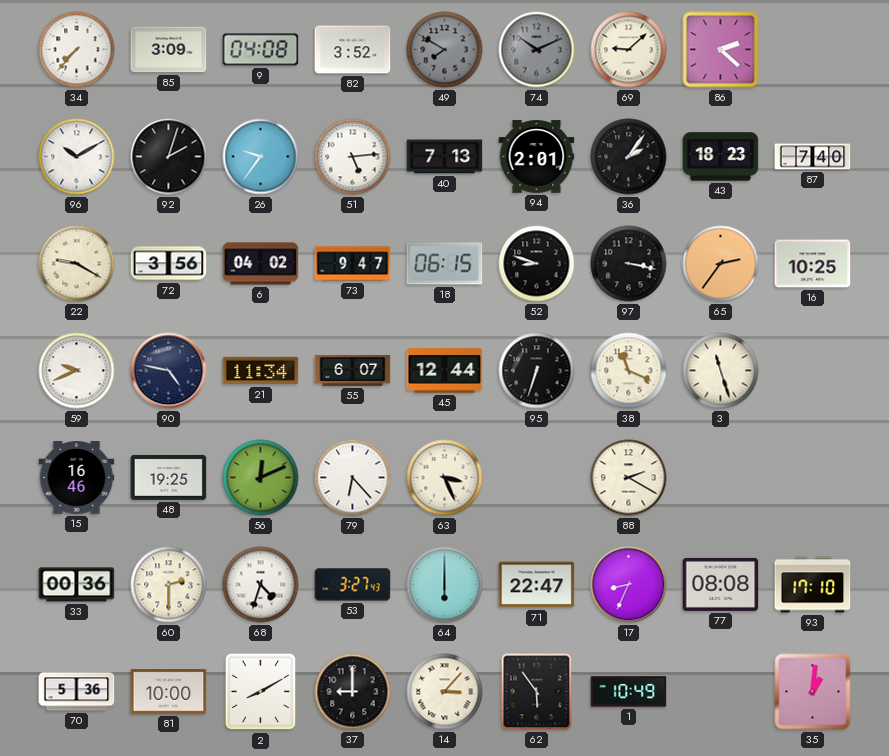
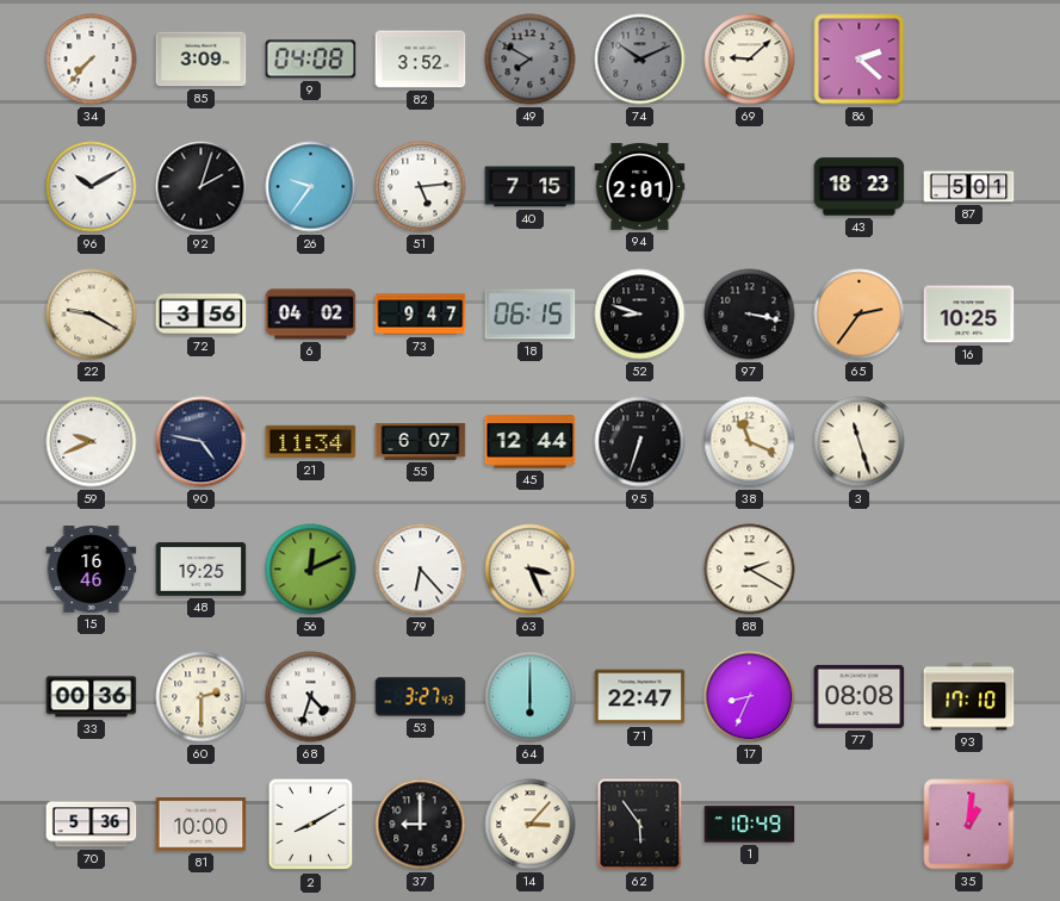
40: 7:13 -> 7:15
36: 2:06 -> none
87: 7:40 -> 5:01
